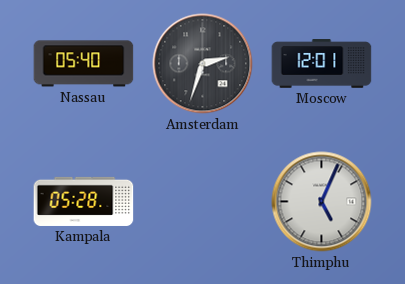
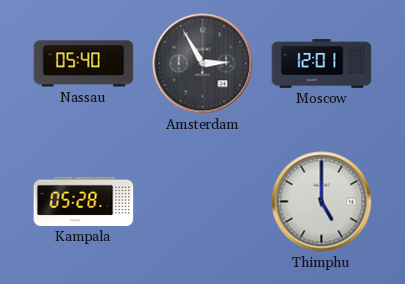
Amsterdam: 2:33 -> 2:55
Thimphu: 5:04 -> 5:00
